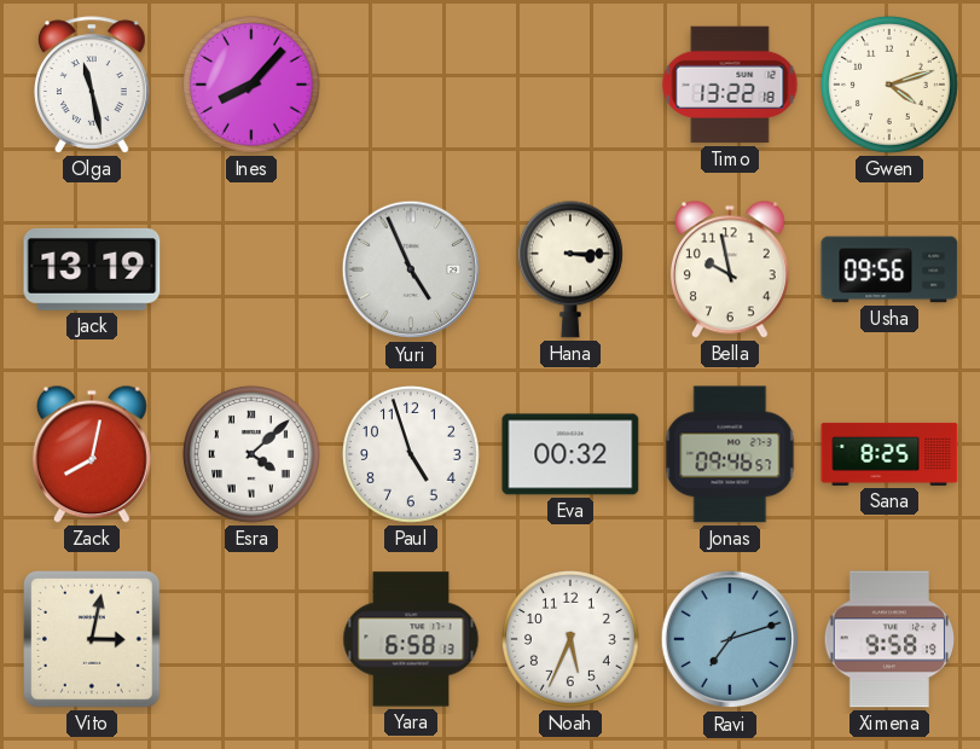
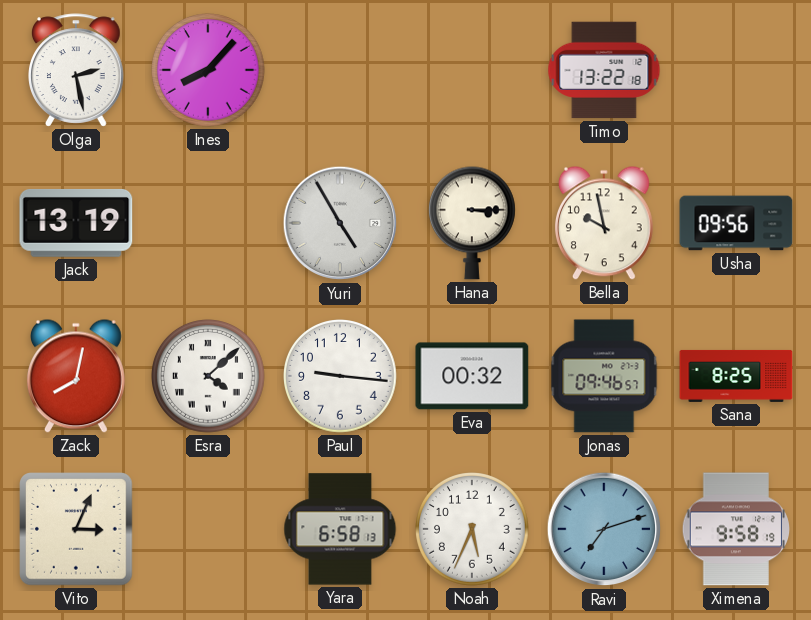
Olga: 11:28 -> 2:28
Gwen: 4:12 -> none
Yuri: 4:56 -> 4:55
Paul: 4:57 -> 9:16
Vito: 3:02 -> 3:04
